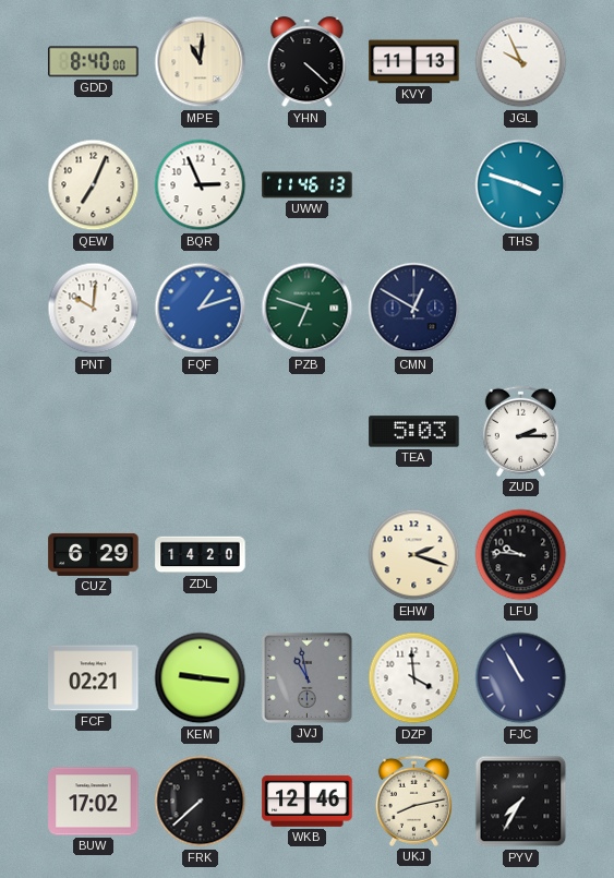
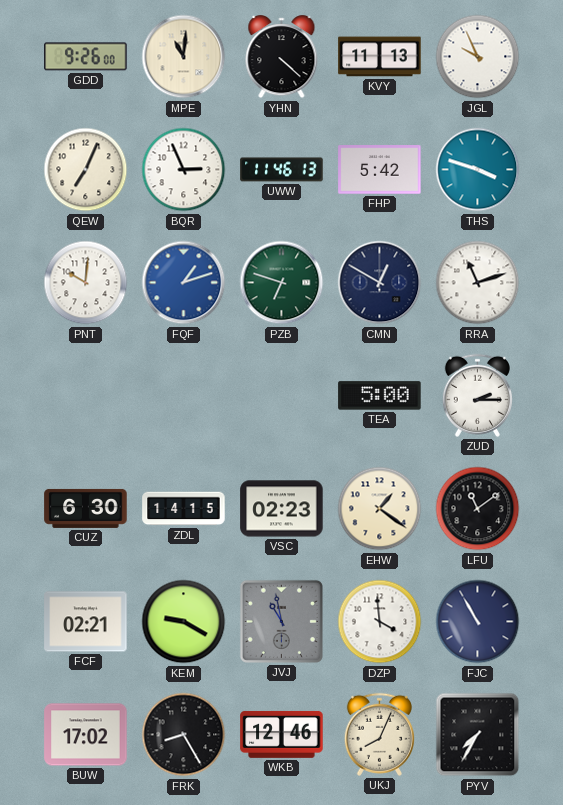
GDD: 8:40 -> 9:26
FHP: none -> 5:42
RRA: none -> 11:12
TEA: 5:03 -> 5:00
CUZ: 6:29 -> 6:30
ZDL: 14:20 -> 14:15
VSC: none -> 02:23
EHW: 2:18 -> 1:21
LFU: 9:46 -> 11:09
KEM: 9:16 -> 9:20
FRK: 7:38 -> 8:25
UKJ: 8:13 -> 8:04
